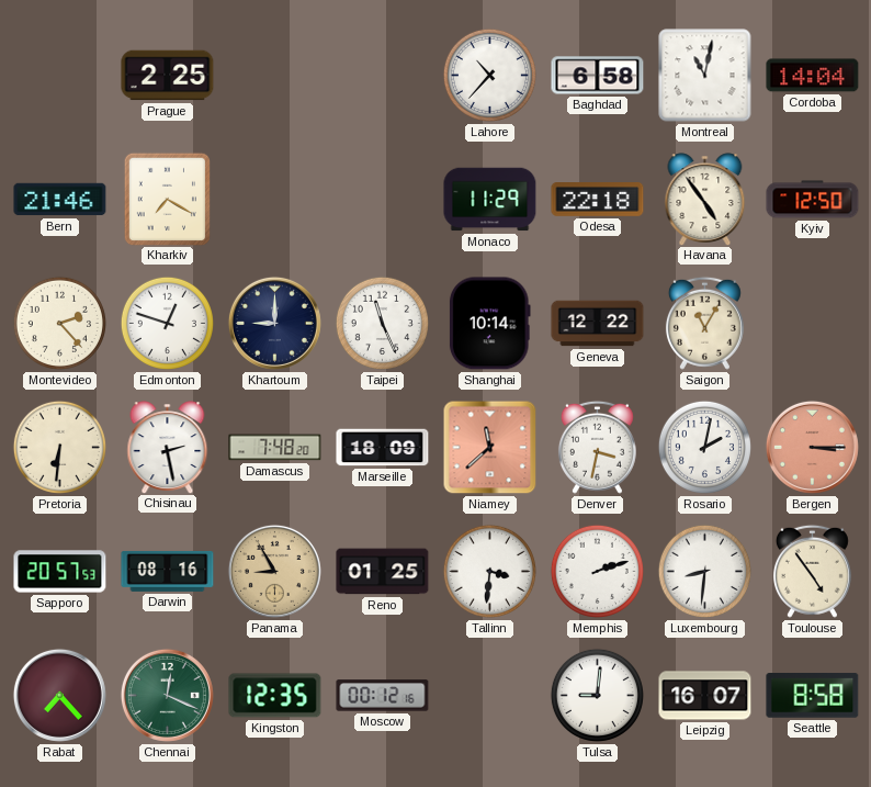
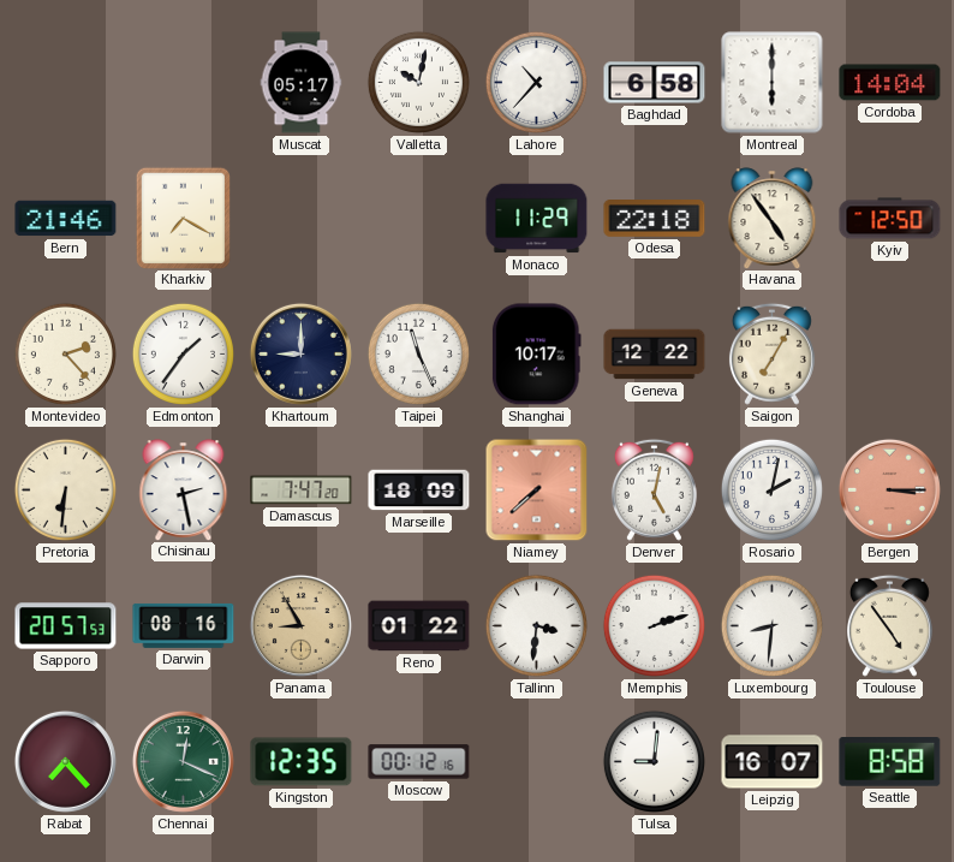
Prague: 2:25 -> none
Muscat: none -> 05:17
Valletta: none -> 10:02
Montreal: 11:02 -> 6:00
Edmonton: 12:48 -> 1:36
Shanghai: 10:14 -> 10:17
Saigon: 11:05 -> 7:05
Damascus: 7:48 -> 7:47
Niamey: 11:38 -> 7:38
Denver: 3:32 -> 5:02
Reno: 01:25 -> 01:22
